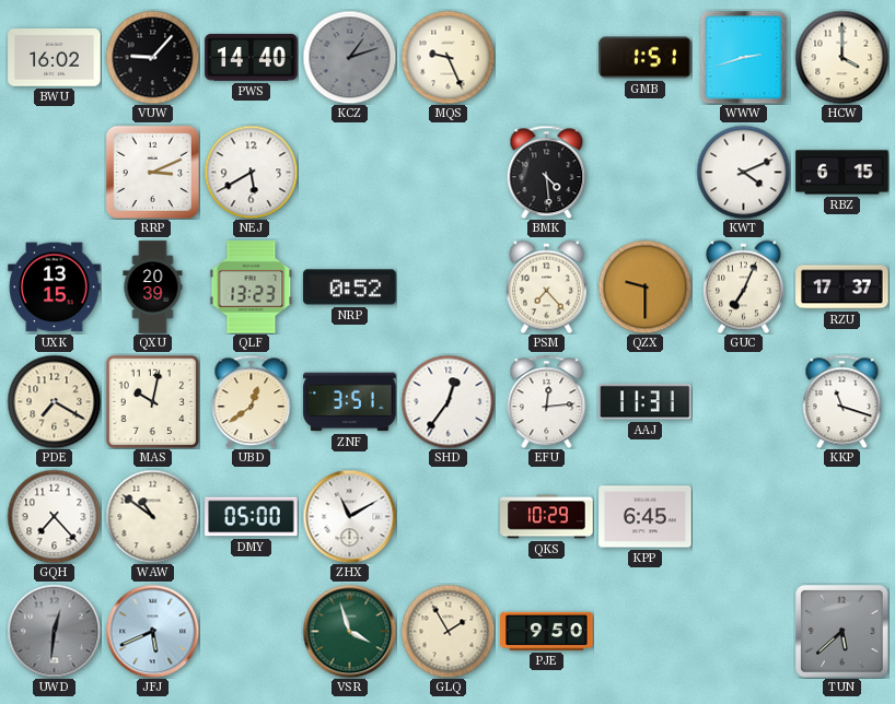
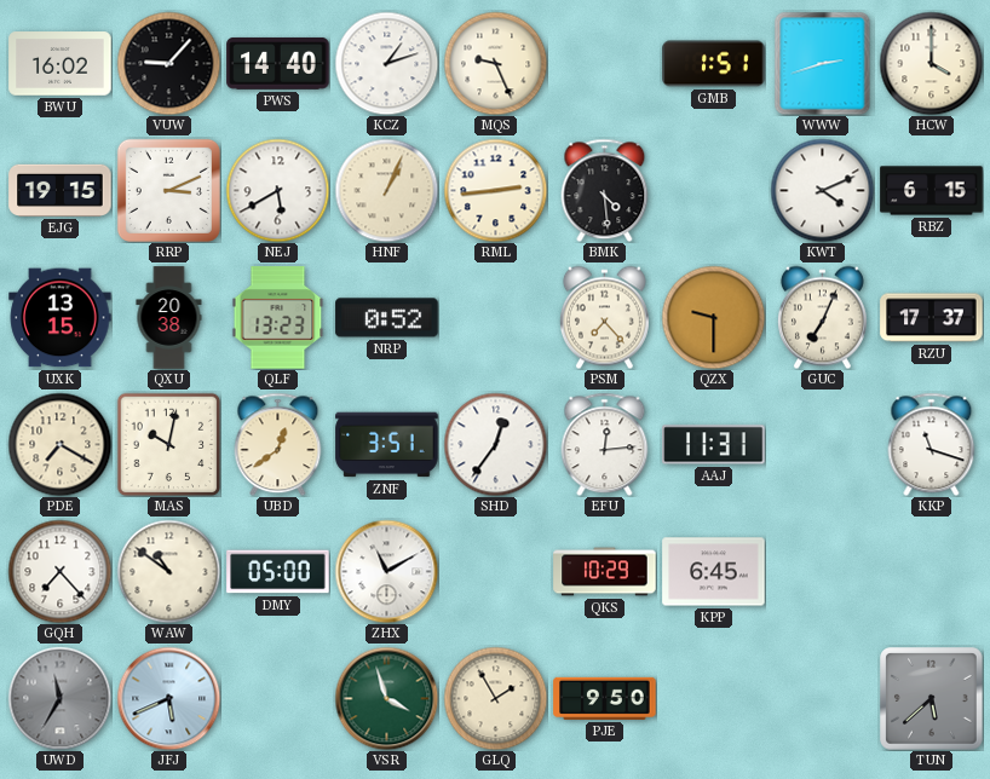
KCZ dial: grey -> white
EJG: none -> 19:15
HNF: none -> 1:04
RML: none -> 2:44
QXU: 20:39 -> 20:38
UWD: 12:31 -> 11:35
